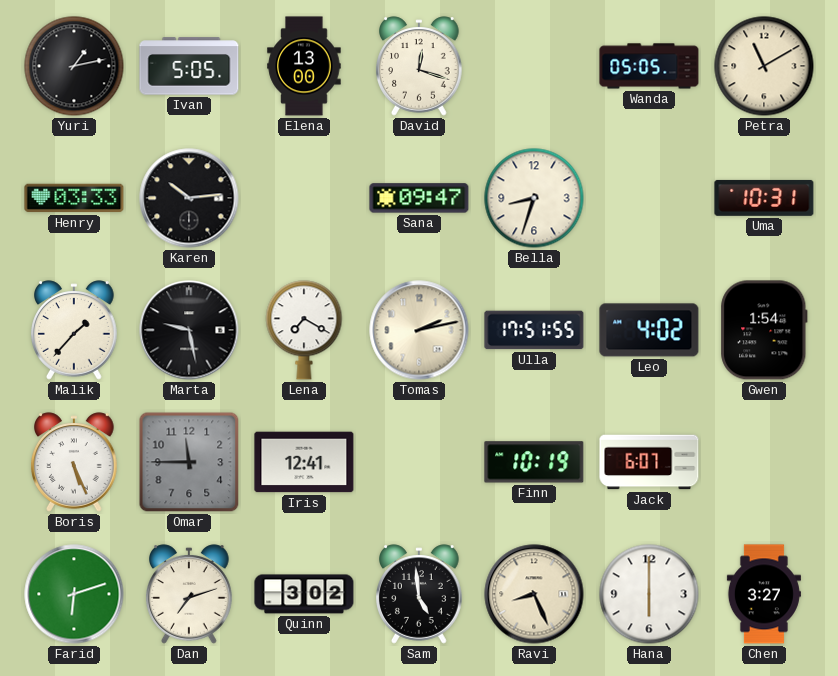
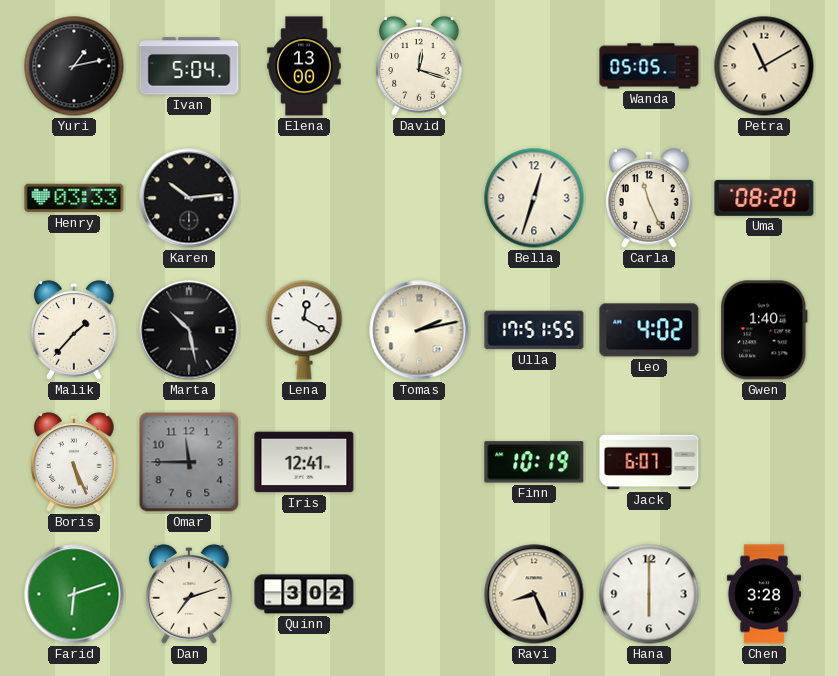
Ivan: 5:05 -> 5:04
Sana: 09:47 -> none
Bella: 8:33 -> 12:33
Carla: none -> 11:26
Uma: 10:31 -> 08:20
Marta: 9:28 -> 10:28
Lena: 7:20 -> 12:20
Gwen: 1:54 -> 1:40
Sam: 4:59 -> none
Chen: 3:27 -> 3:28
